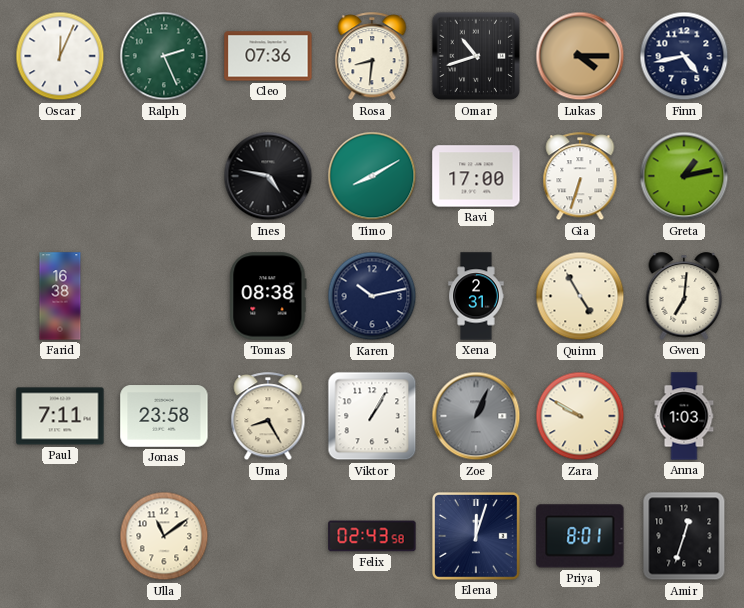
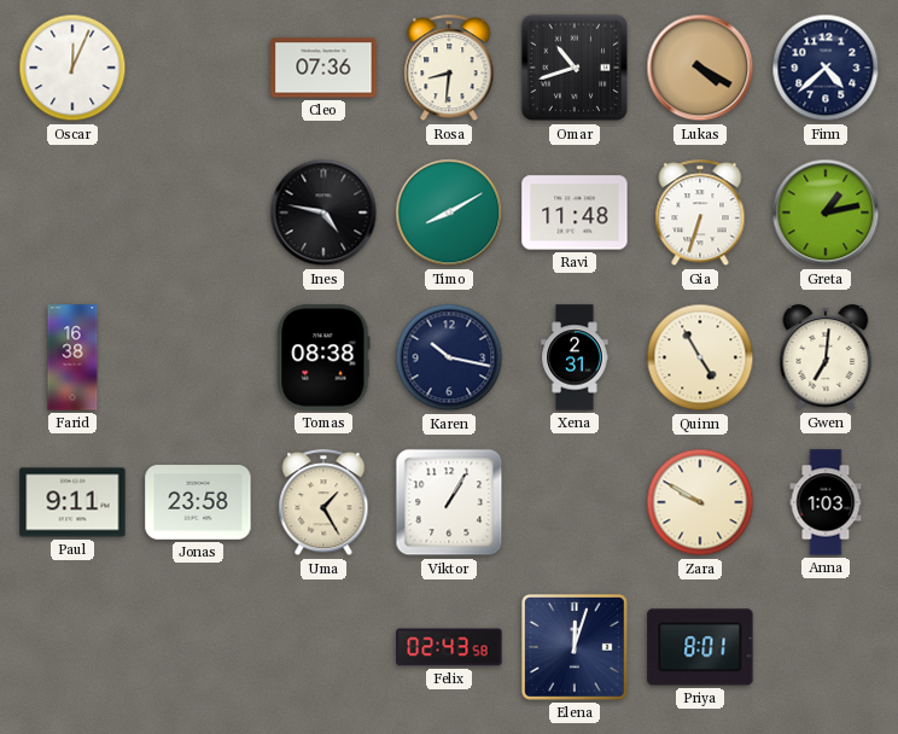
Ralph: 2:26 -> none
Lukas: 4:15 -> 4:20
Finn: 4:43 -> 4:38
Ravi: 17:00 -> 11:48
Karen: 10:13 -> 10:17
Paul: 7:11 -> 9:11
Uma: 8:25 -> 1:25
Zoe: 1:04 -> none
Ulla: 11:09 -> none
Amir: 12:33 -> none
